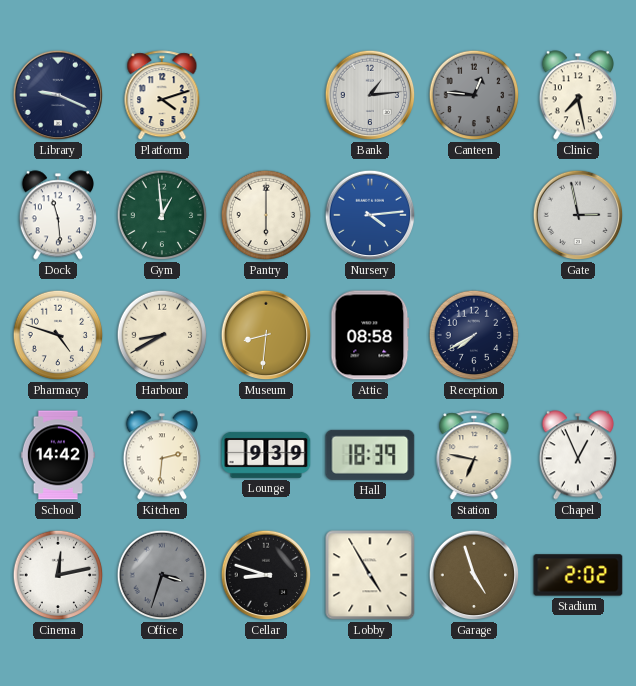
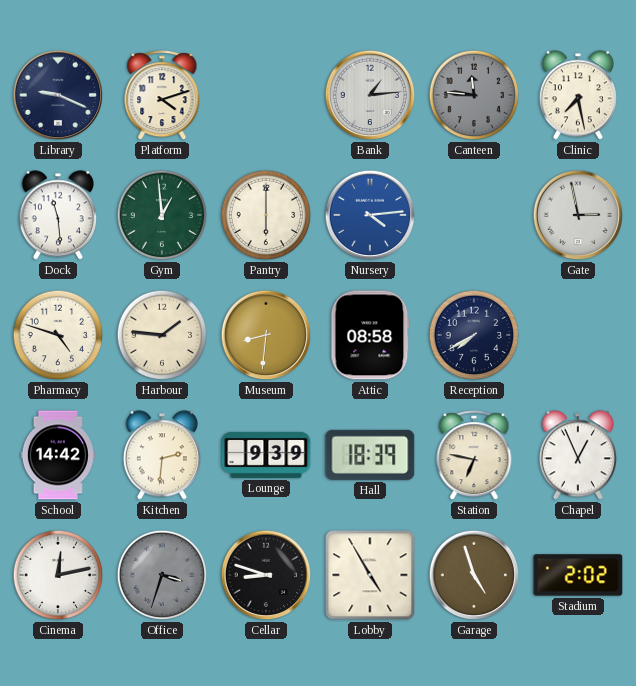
Canteen: 12:46 -> 11:46
Harbour: 8:40 -> 1:46
